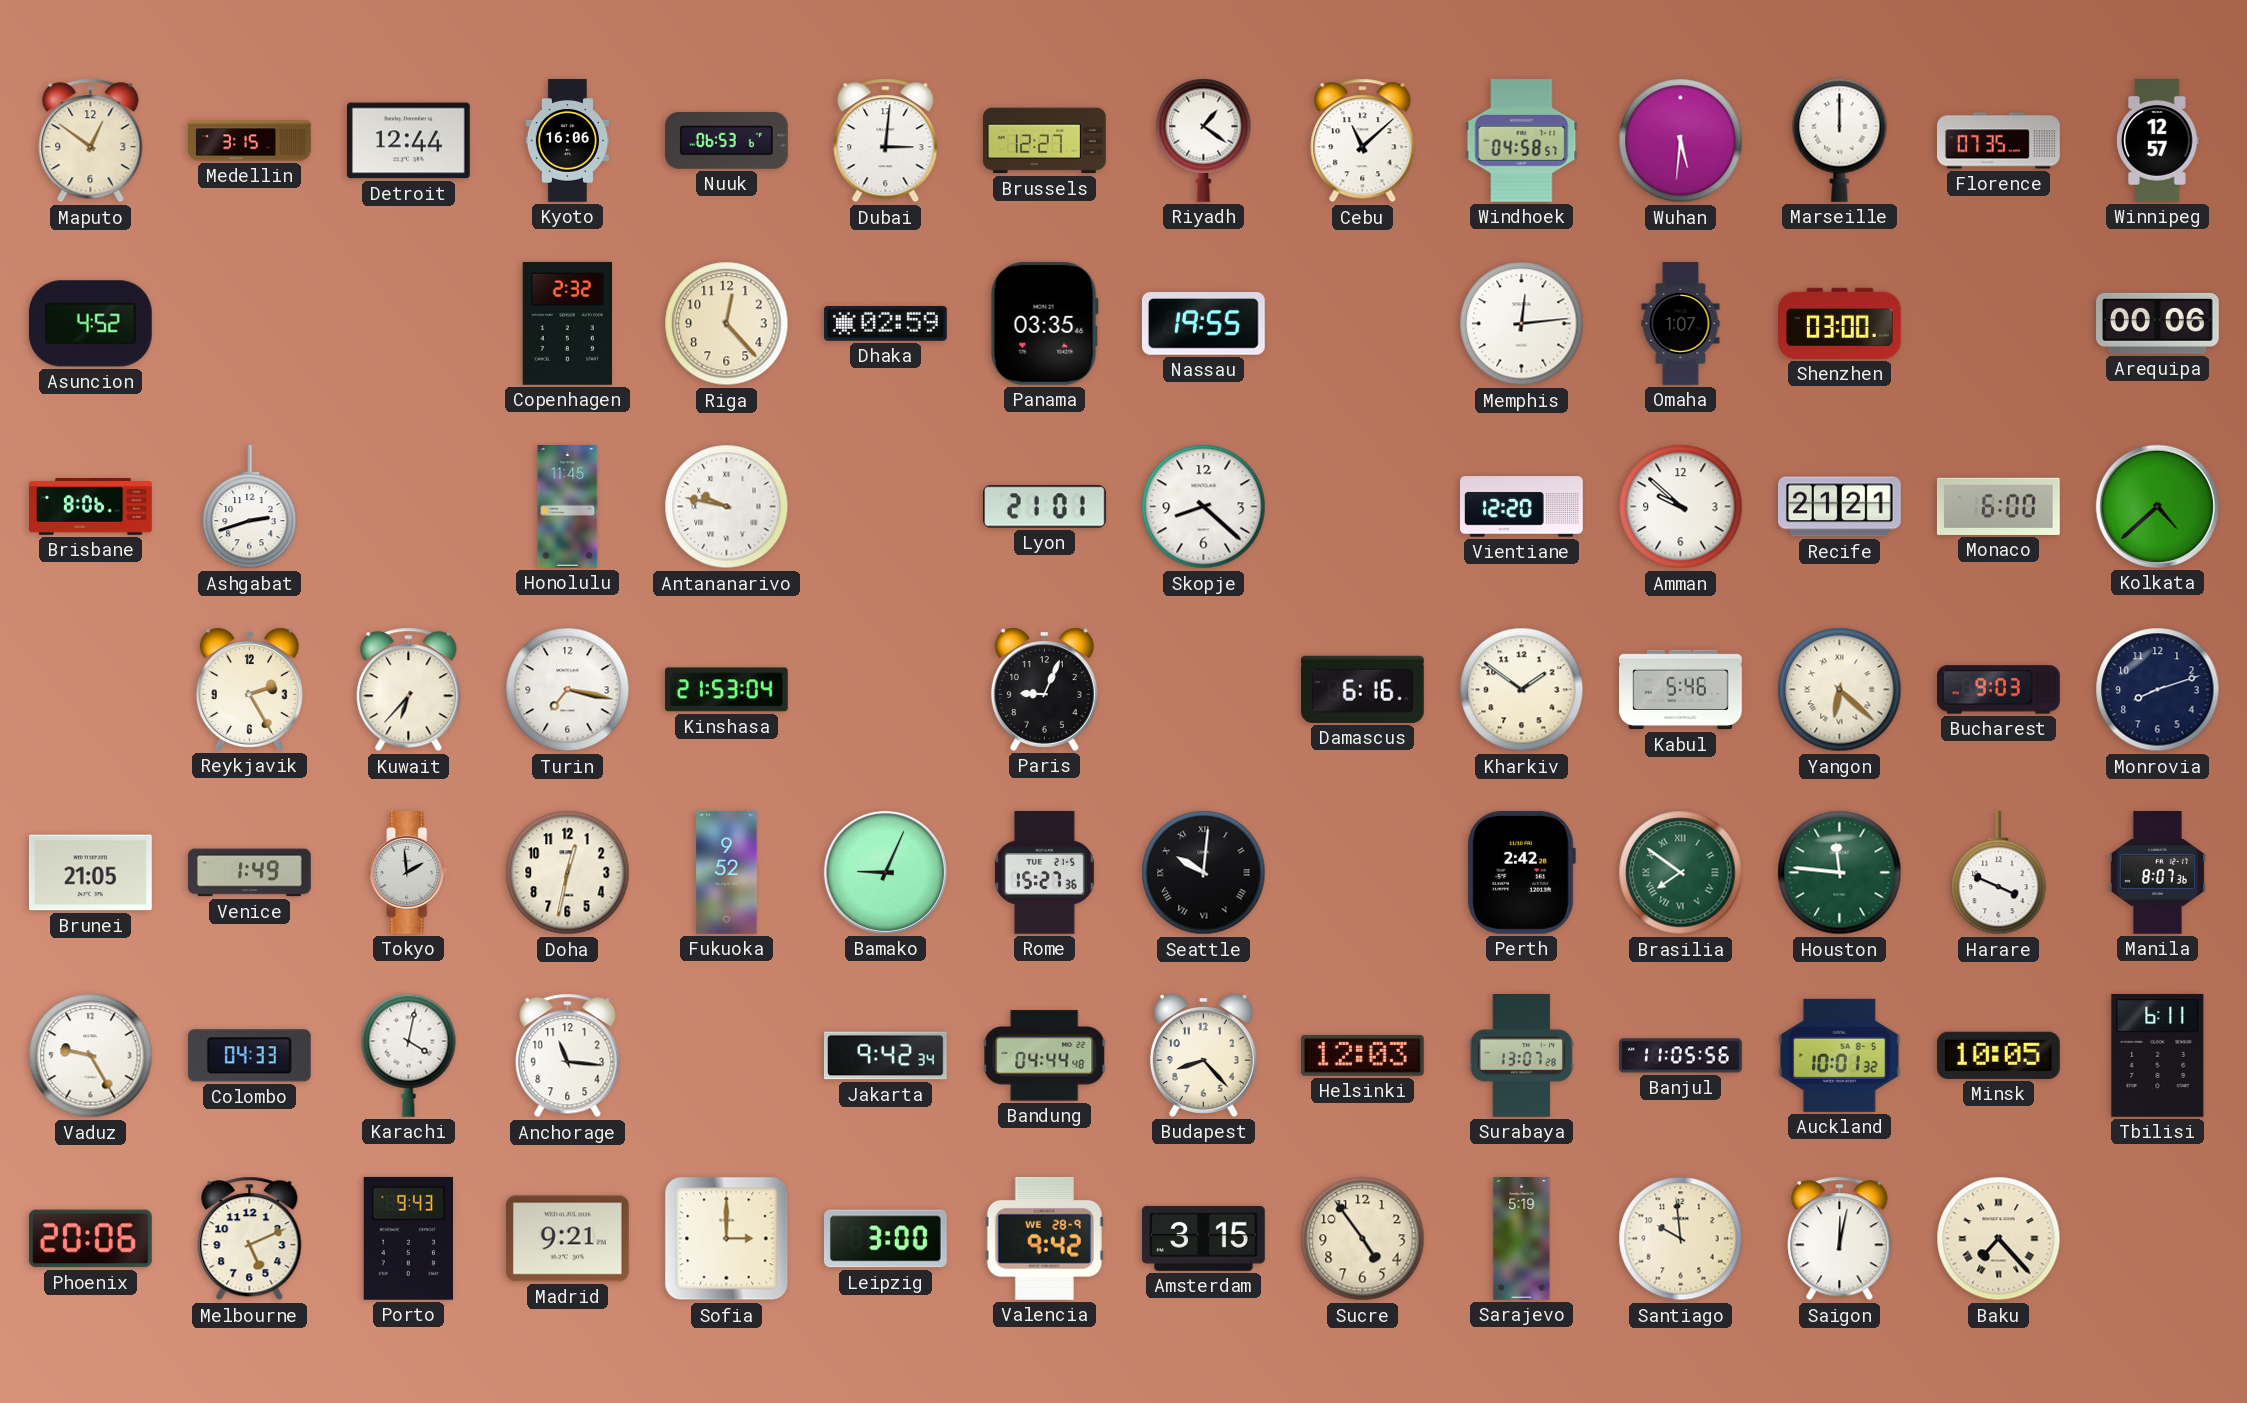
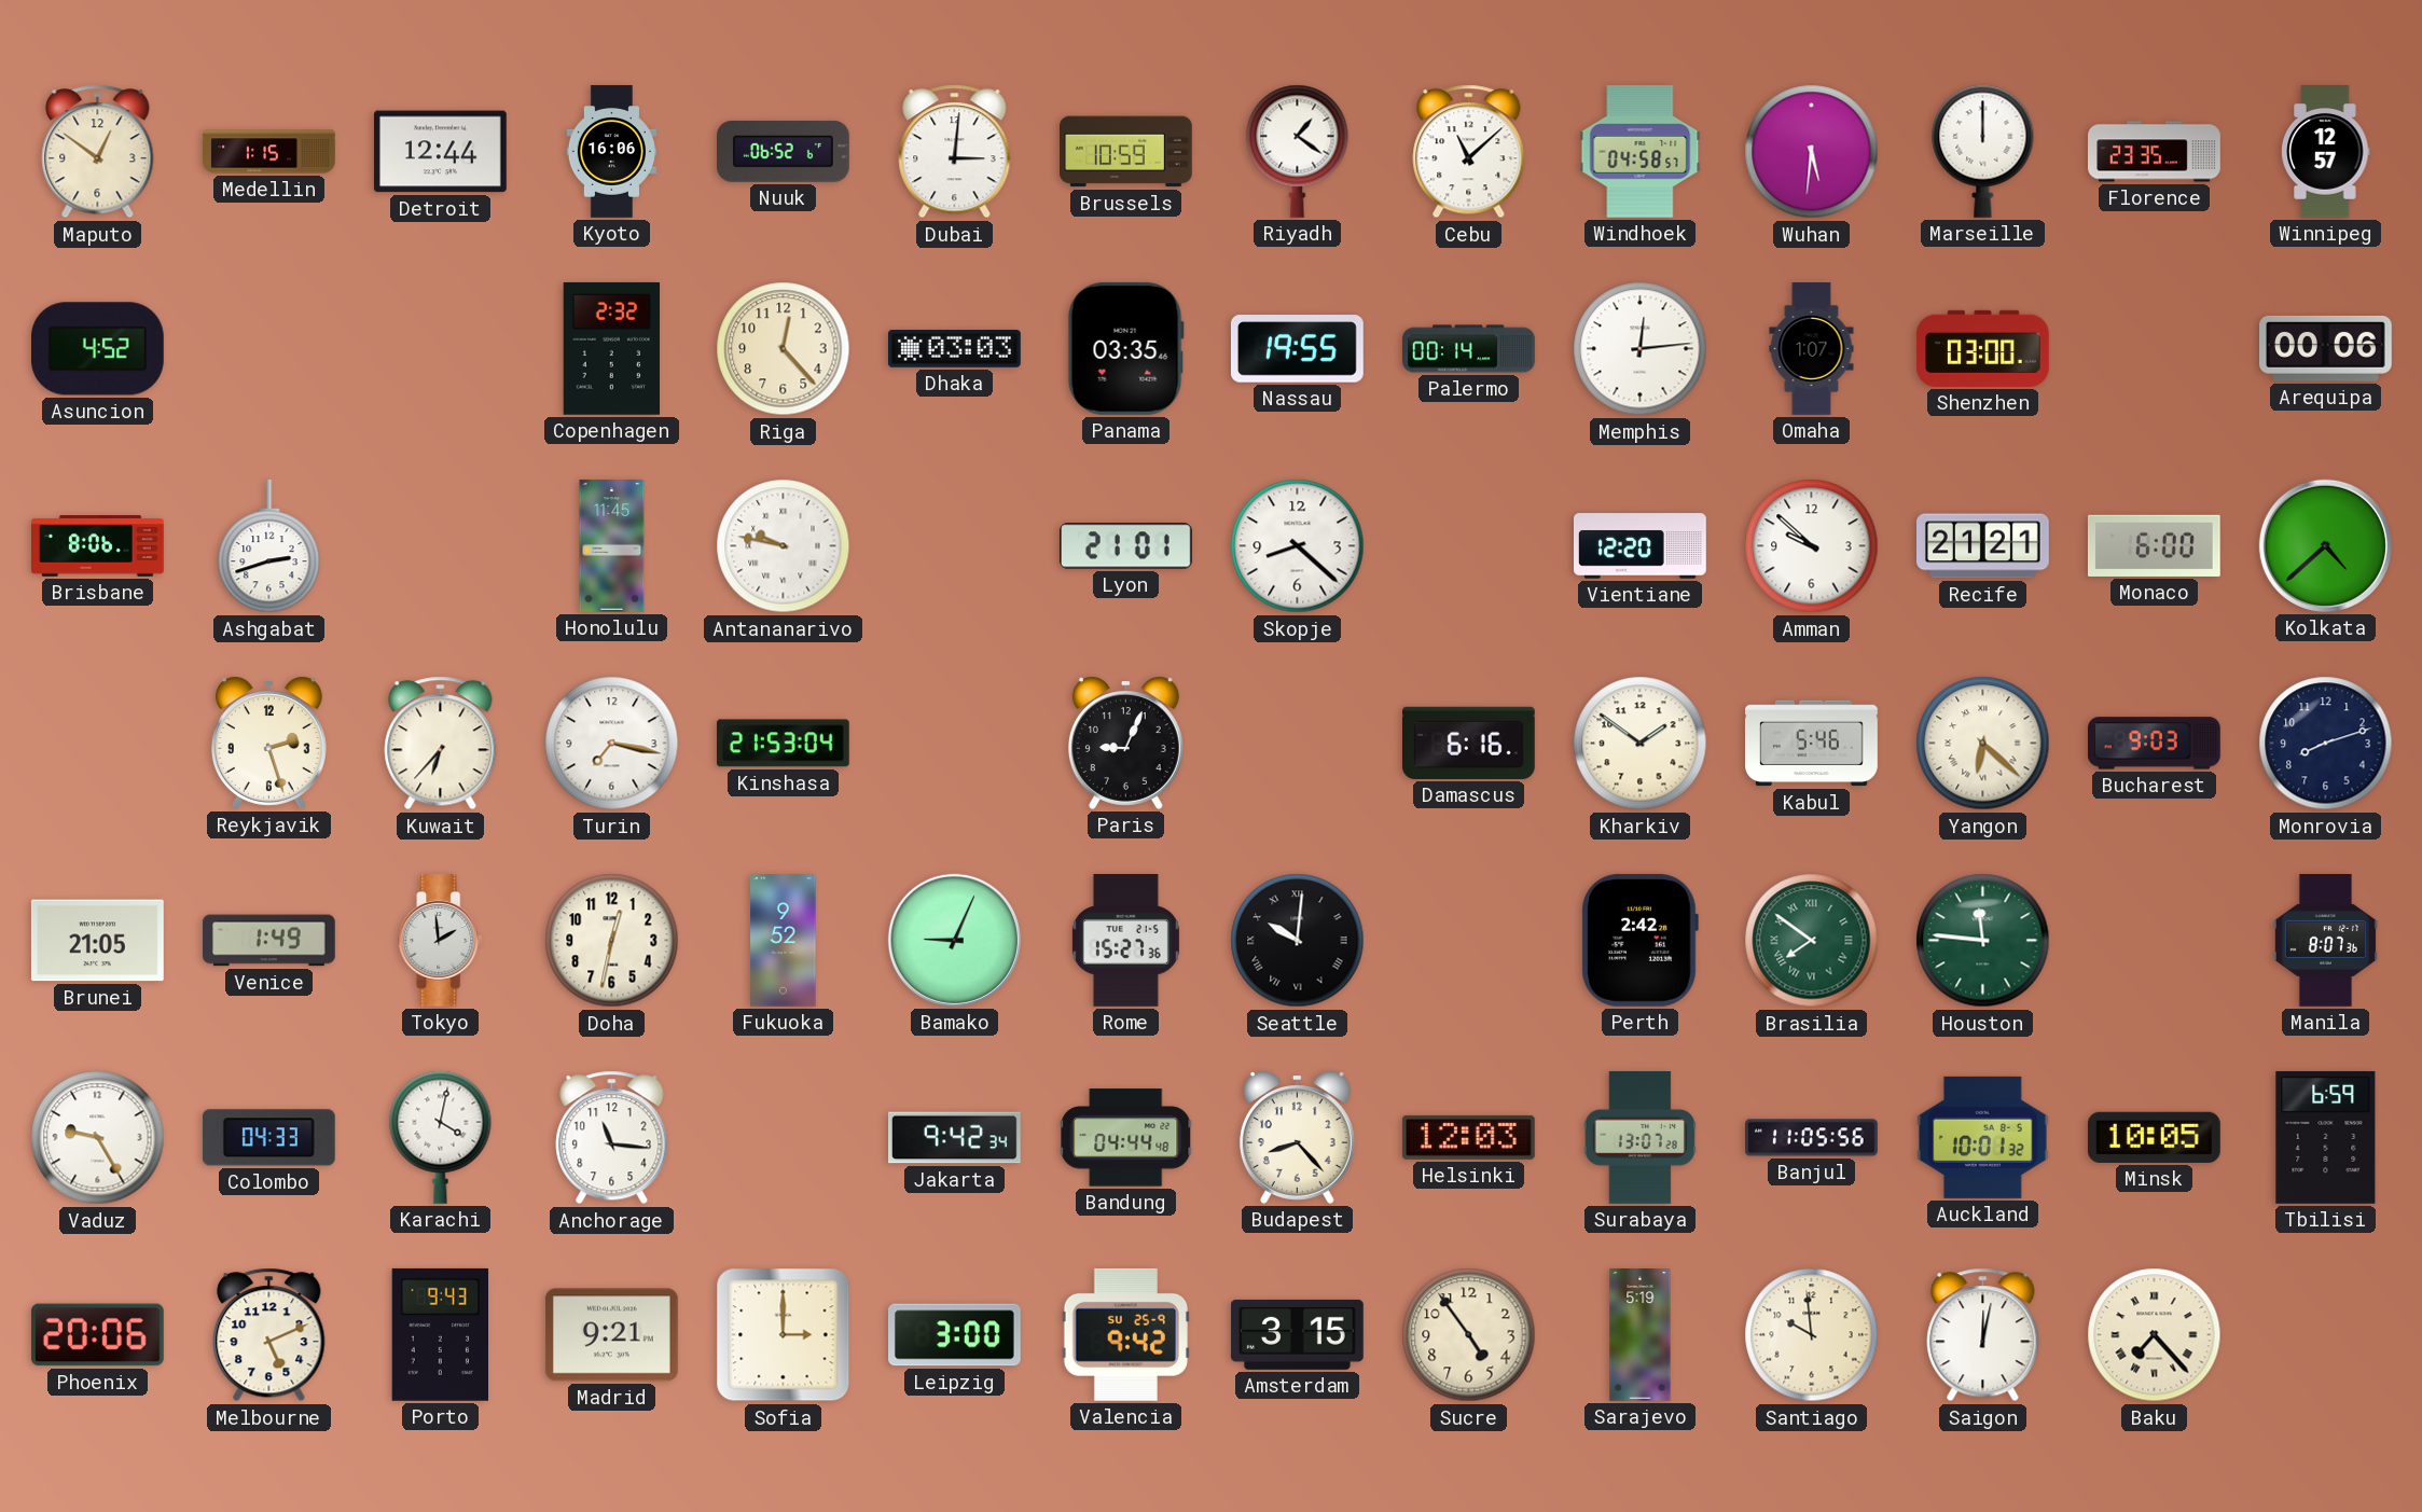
Medellin: 3:15 -> 1:15
Nuuk: 06:53 -> 06:52
Brussels: 12:27 -> 10:59
Florence: 07:35 -> 23:35
Dhaka: 02:59 -> 03:03
Palermo: none -> 00:14
Reykjavik: 2:25 -> 2:27
Harare: 3:49 -> none
Tbilisi: 6:11 -> 6:59
Valencia date: WE 28-9 -> SU 25-9
